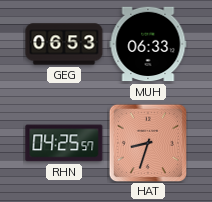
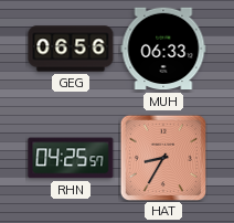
GEG: 06:53 -> 06:56
HAT: 8:33 -> 8:35
